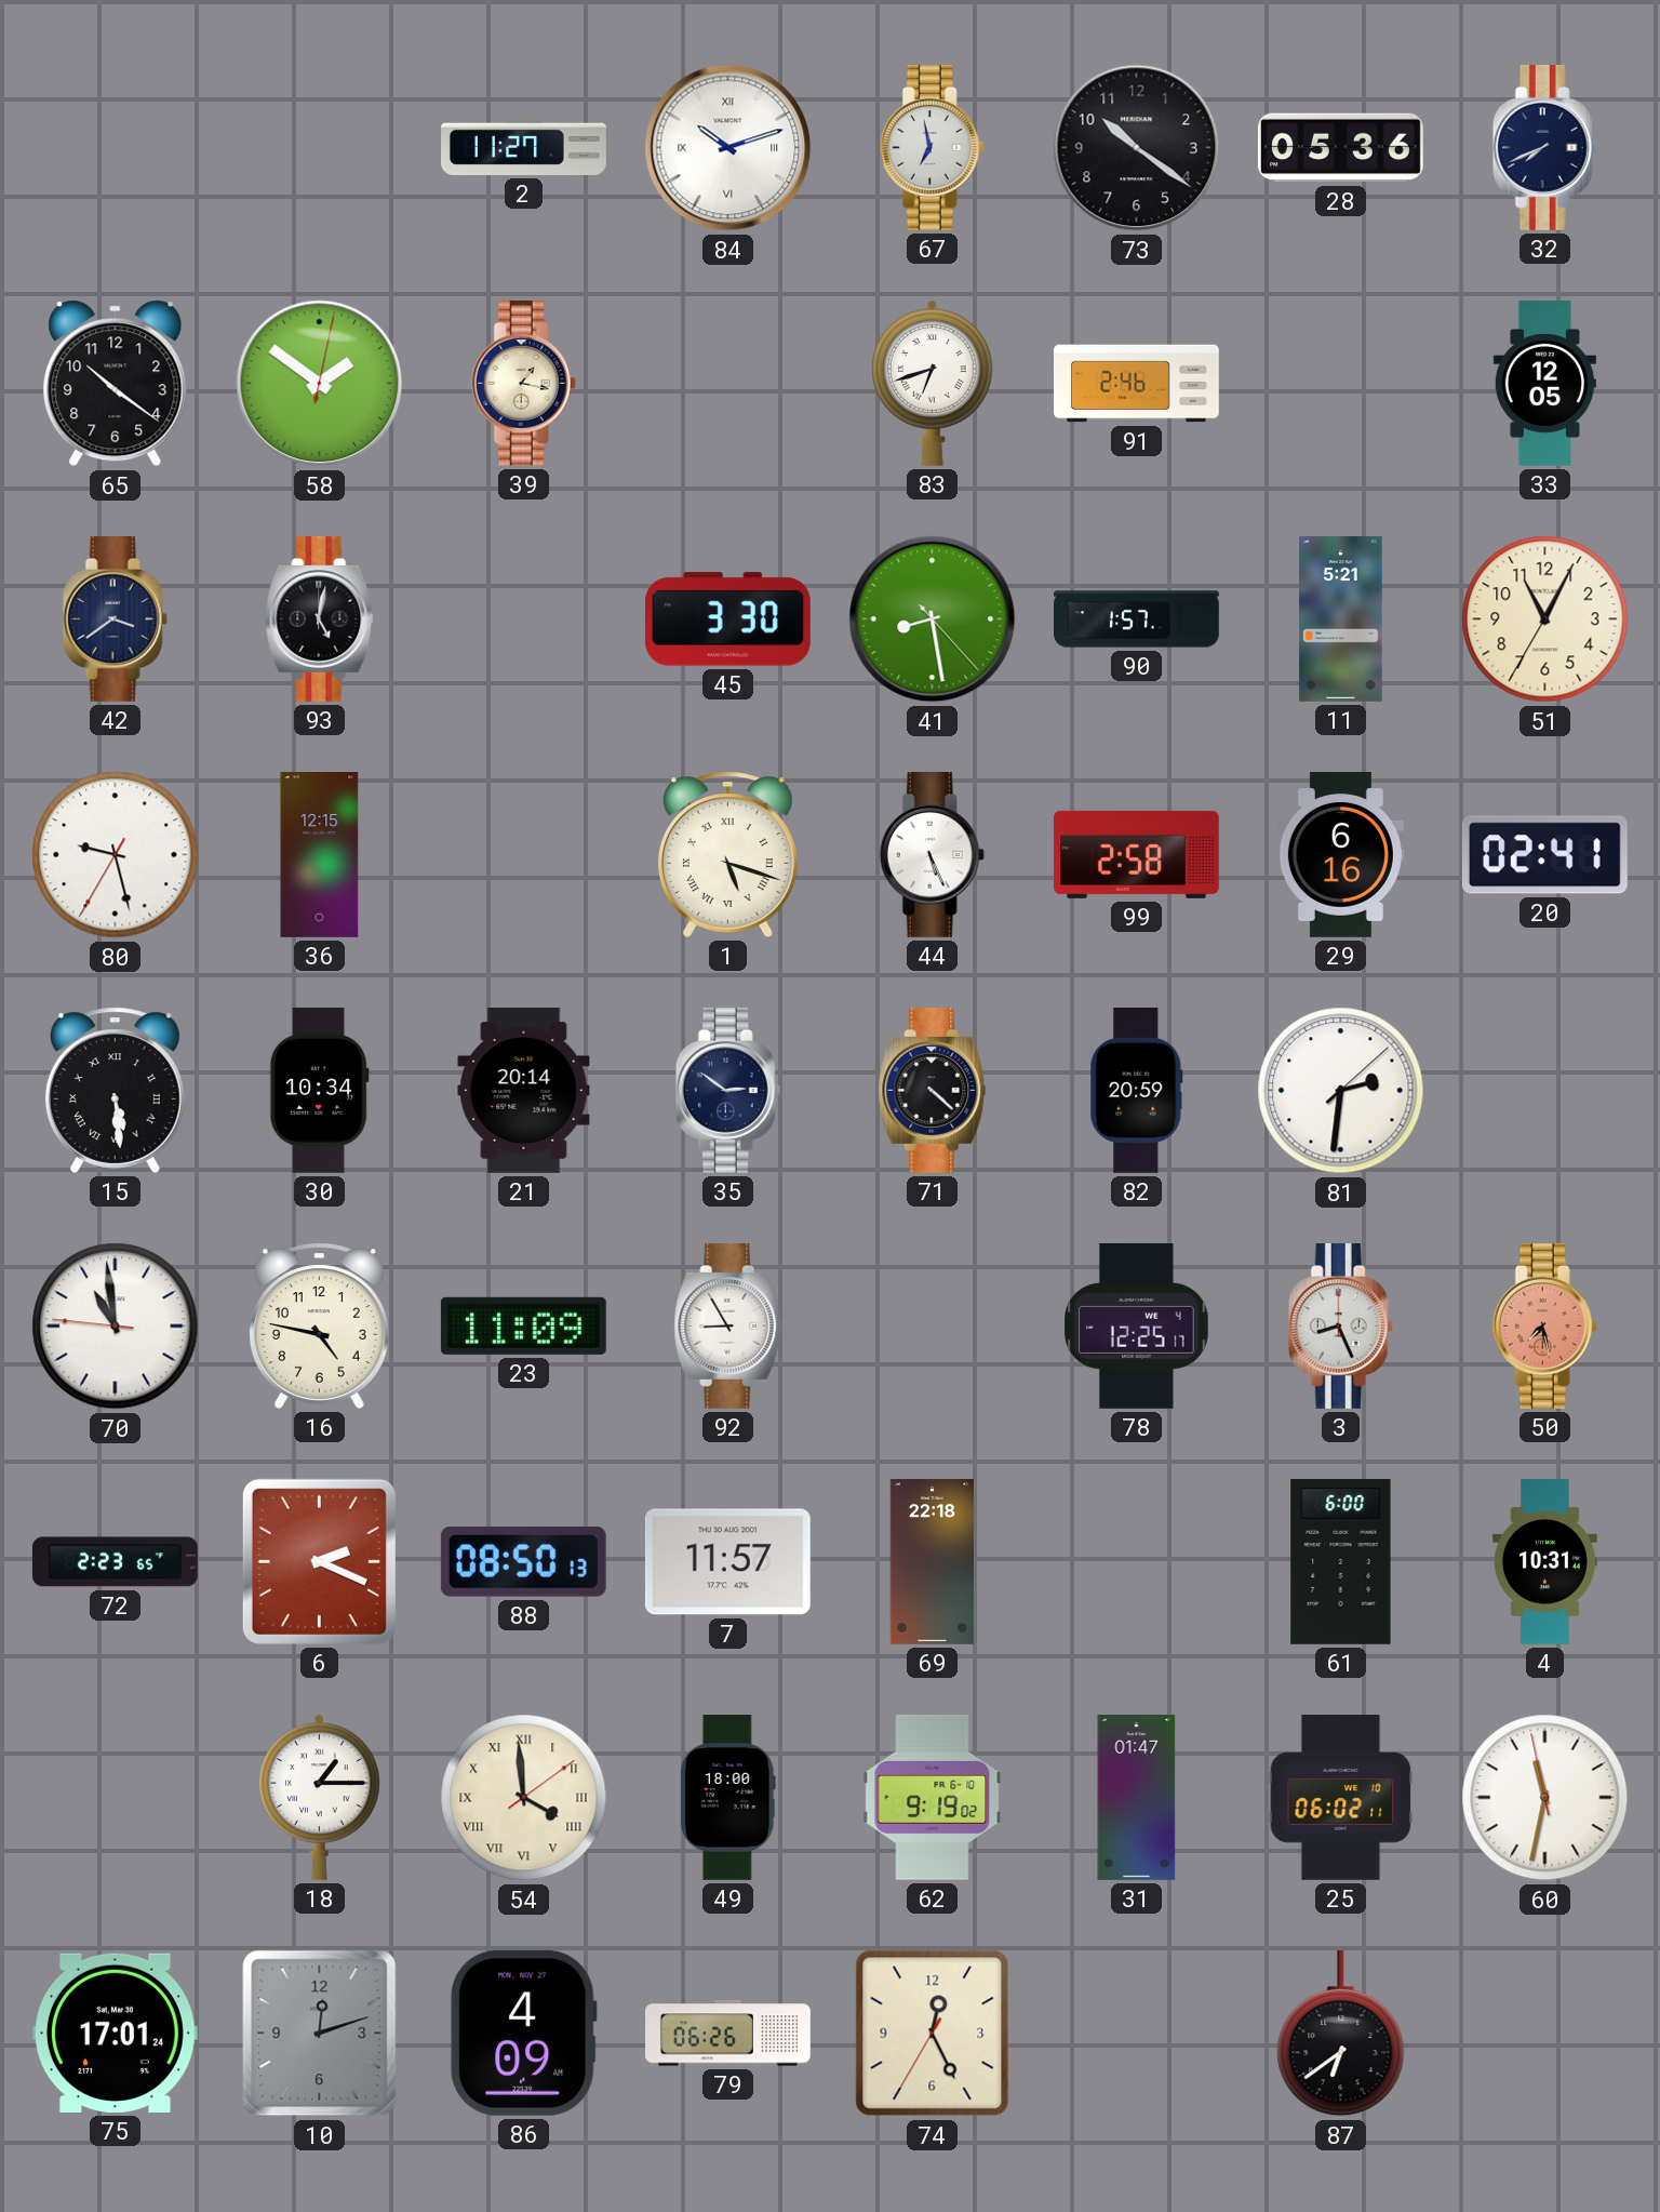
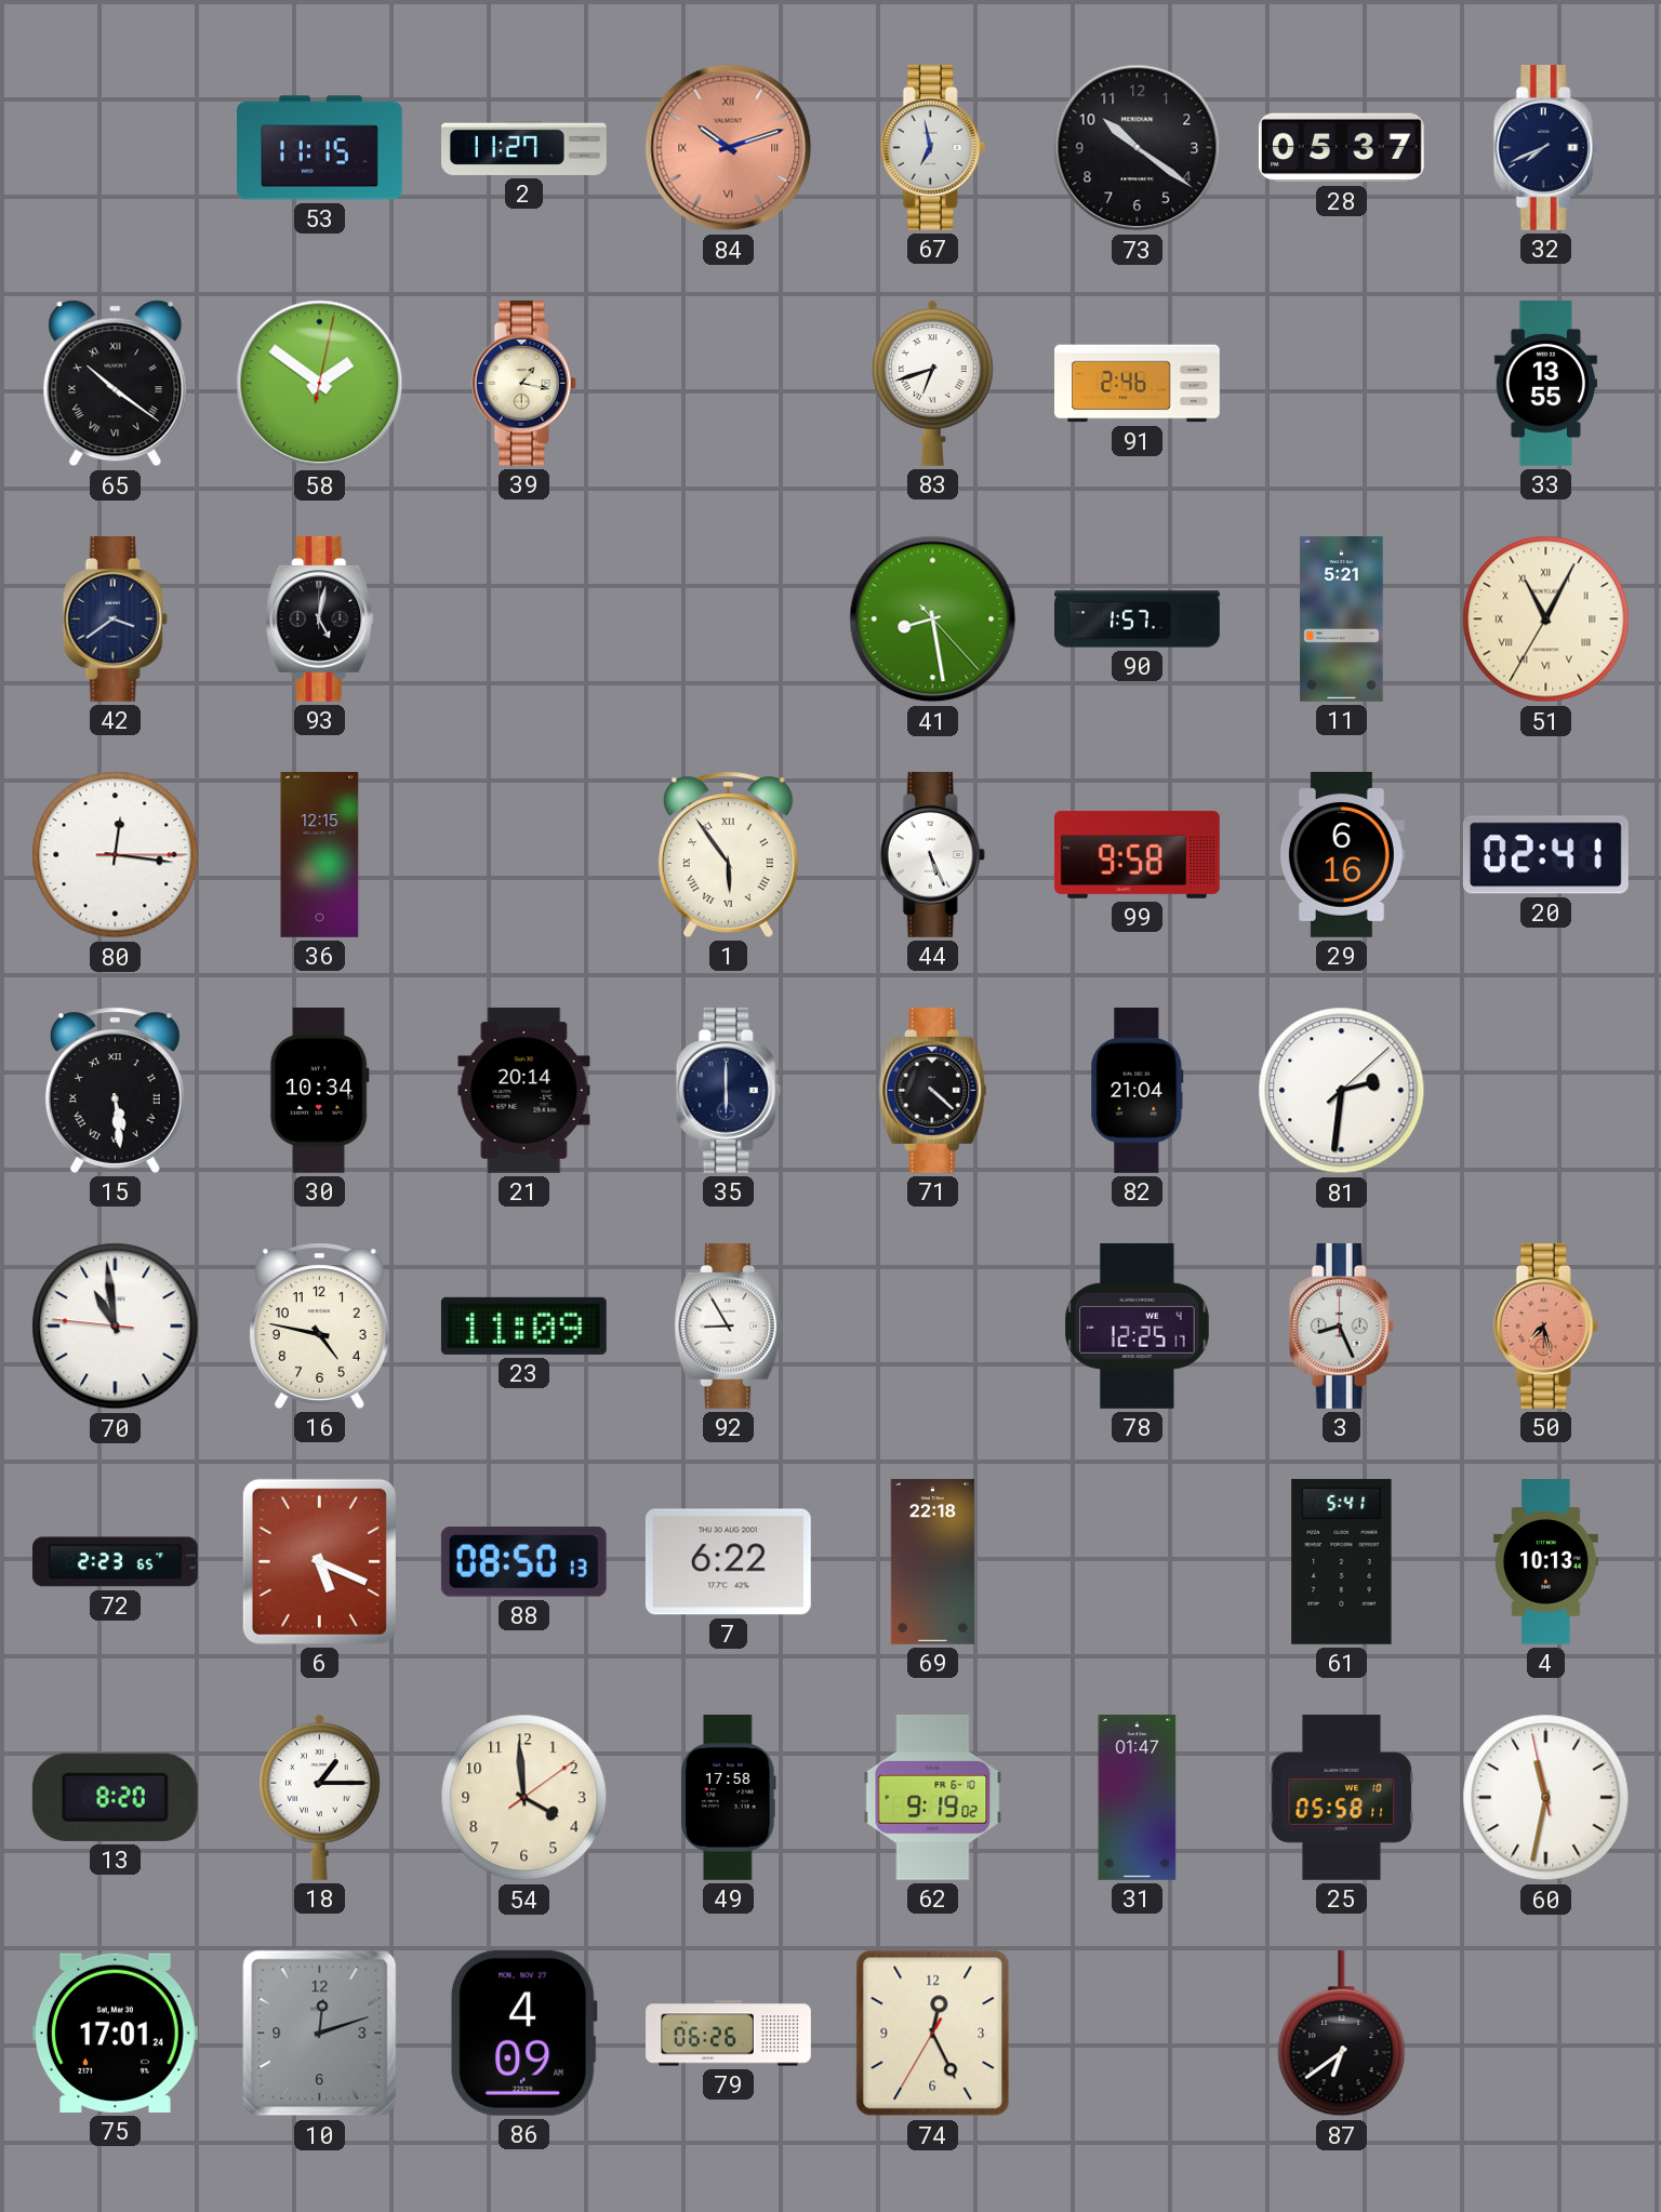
53: none -> 11:15
84 dial: white -> salmon
28: 05:36 -> 05:37
65 numerals: Arabic -> Roman
33: 12:05 -> 13:55
45: 3:30 -> none
51 numerals: Arabic -> Roman
80: 9:27 -> 12:16
1: 5:18 -> 5:54
99: 2:58 -> 9:58
35: 2:51 -> 6:00
82: 20:59 -> 21:04
6: 2:19 -> 5:19
7: 11:57 -> 6:22
61: 6:00 -> 5:41
4: 10:31 -> 10:13
13: none -> 8:20
54 numerals: Roman -> Arabic
49: 18:00 -> 17:58
25: 06:02 -> 05:58
